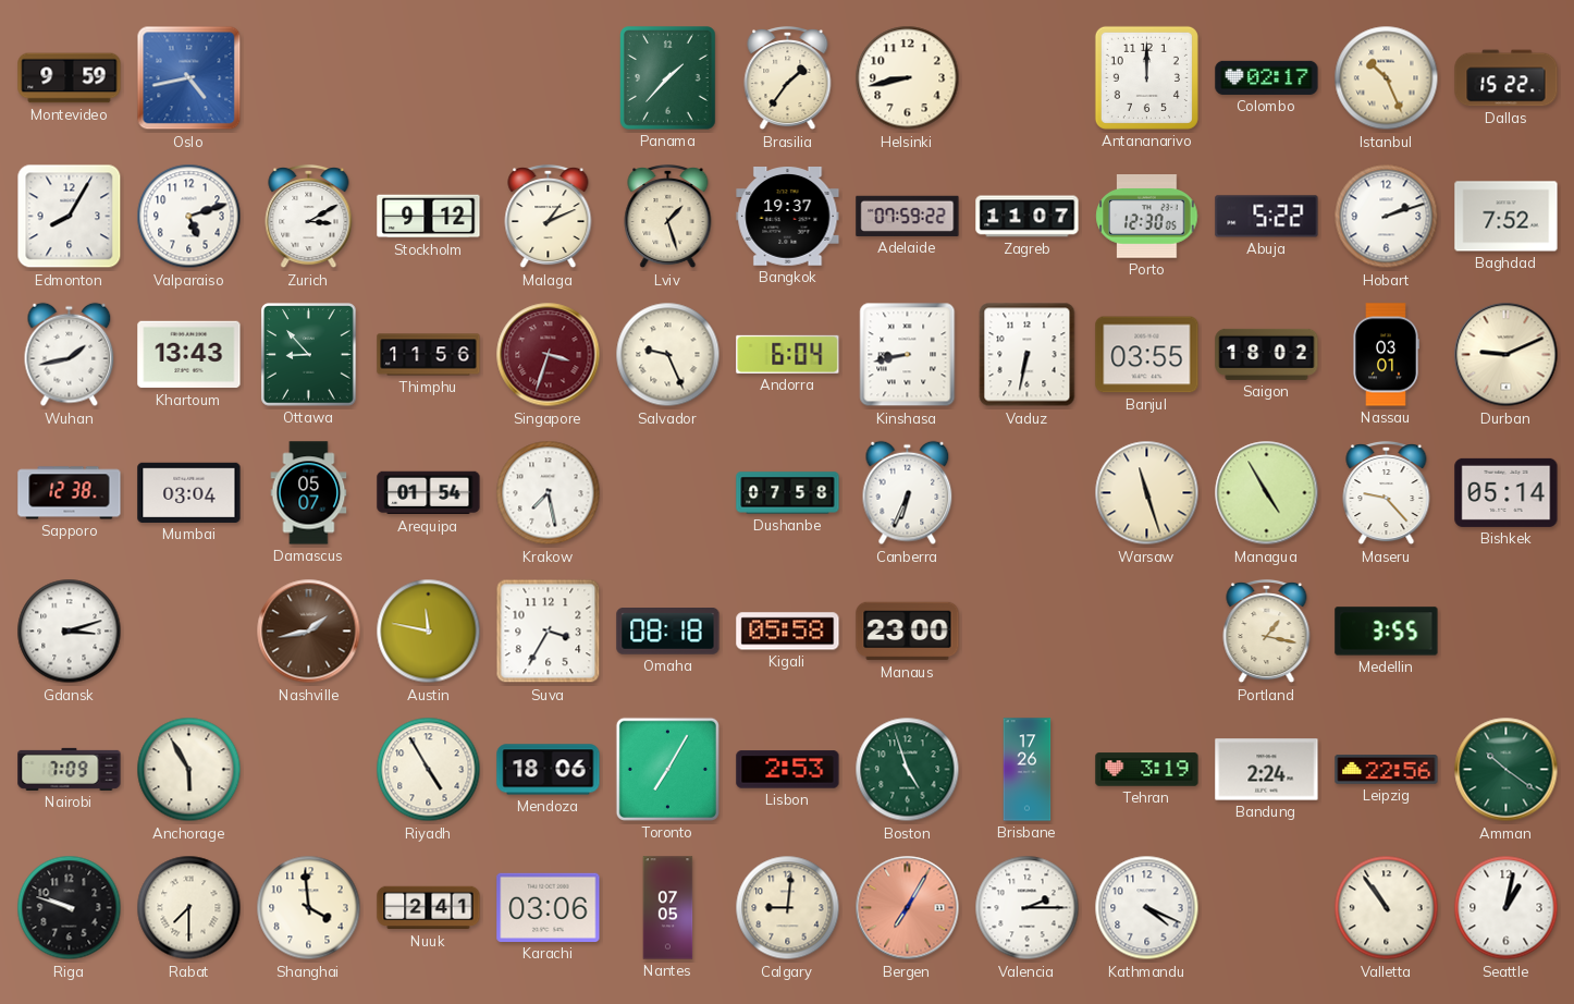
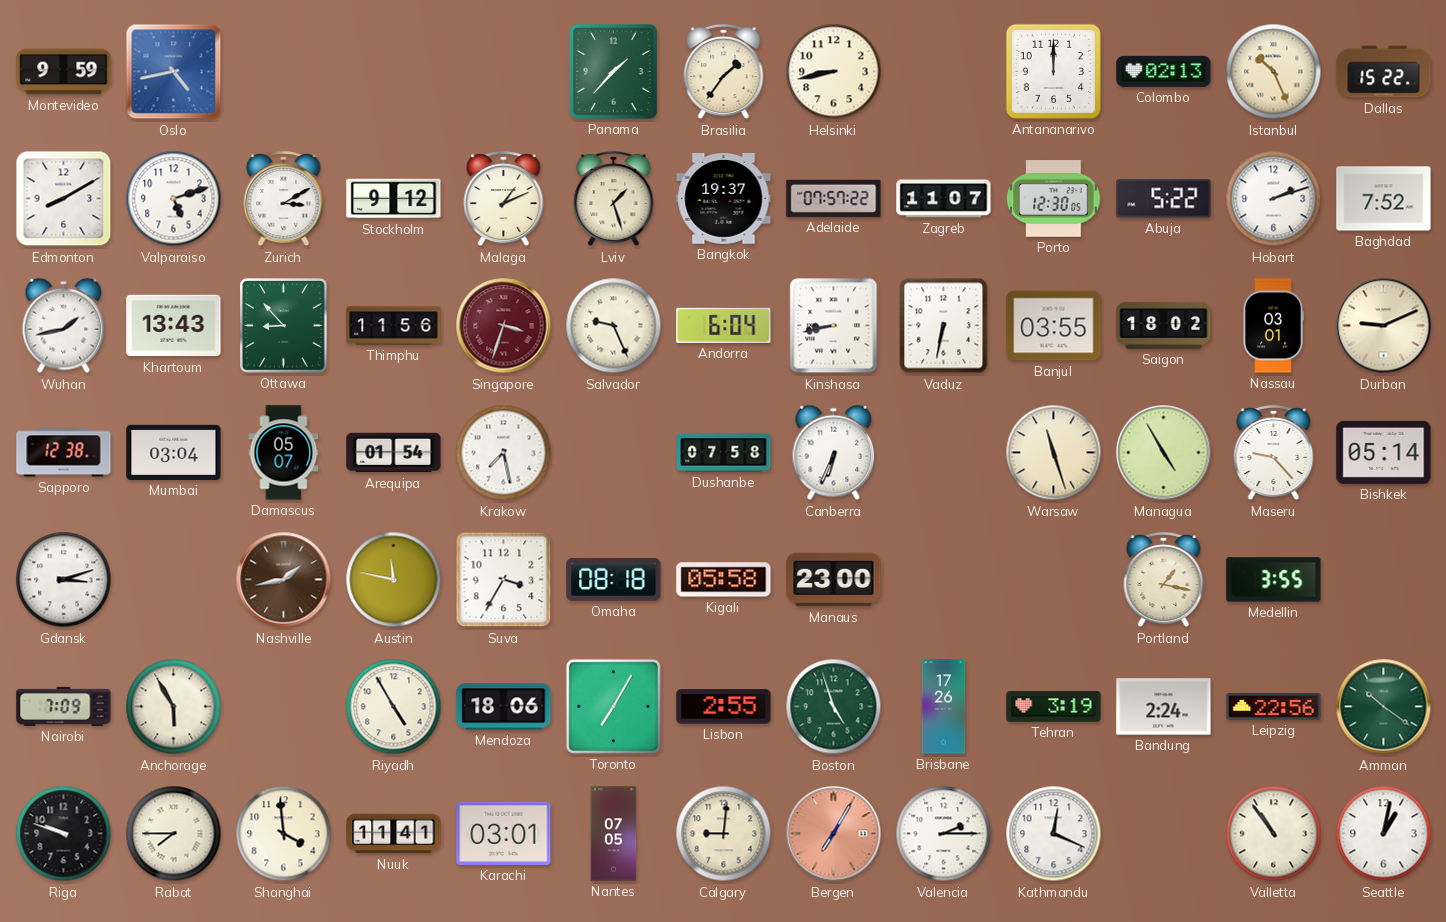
Colombo: 02:17 -> 02:13
Edmonton: 8:05 -> 8:10
Adelaide: 07:59 -> 07:57
Lisbon: 2:53 -> 2:55
Rabat: 7:30 -> 7:45
Nuuk: 2:41 -> 11:41
Karachi: 03:06 -> 03:01
Kathmandu: 4:19 -> 12:19
